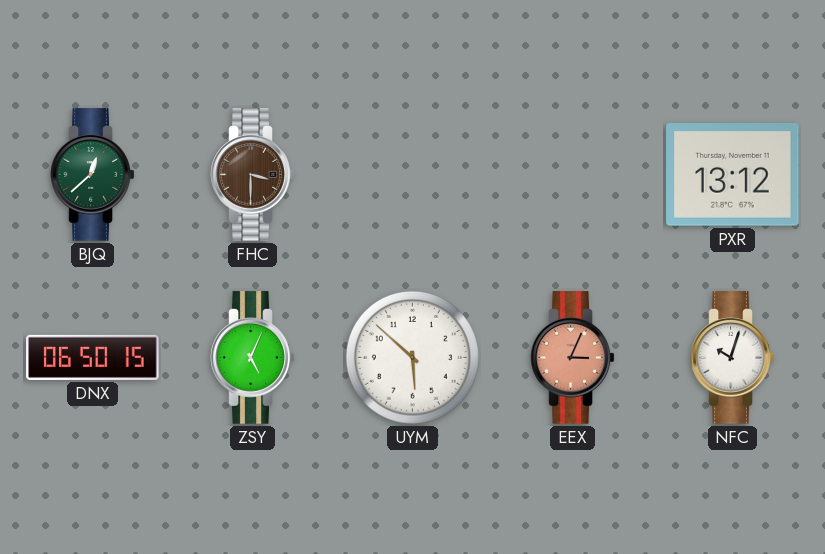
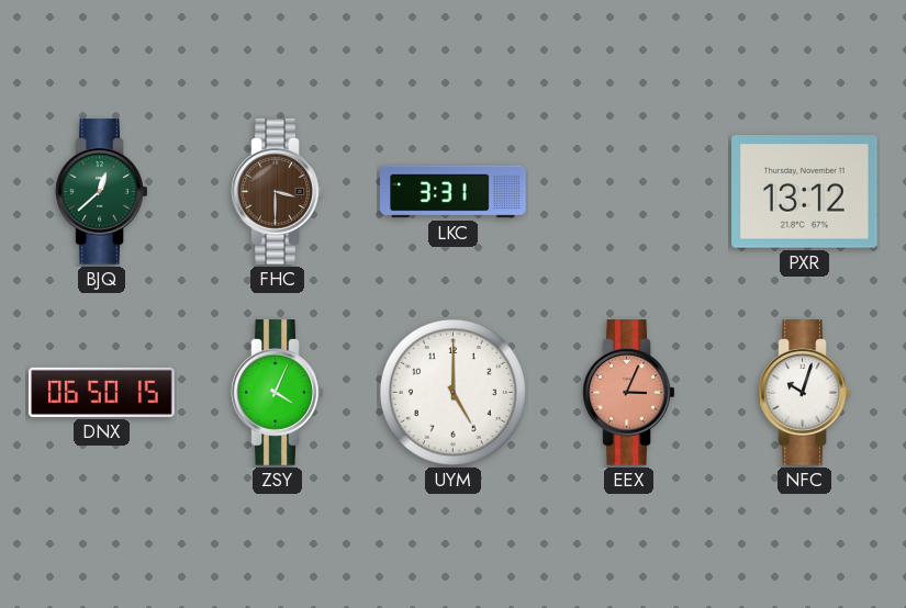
LKC: none -> 3:31
ZSY: 5:04 -> 4:04
UYM: 5:52 -> 5:00
